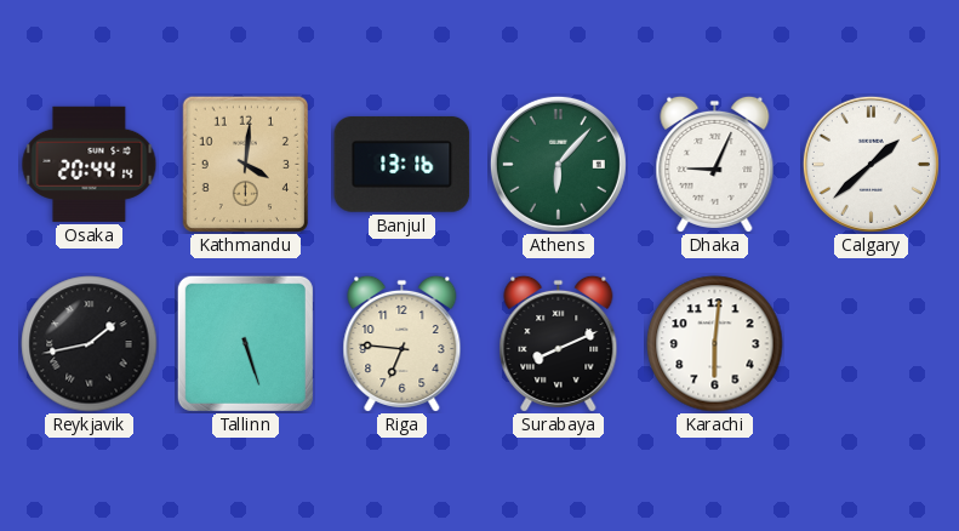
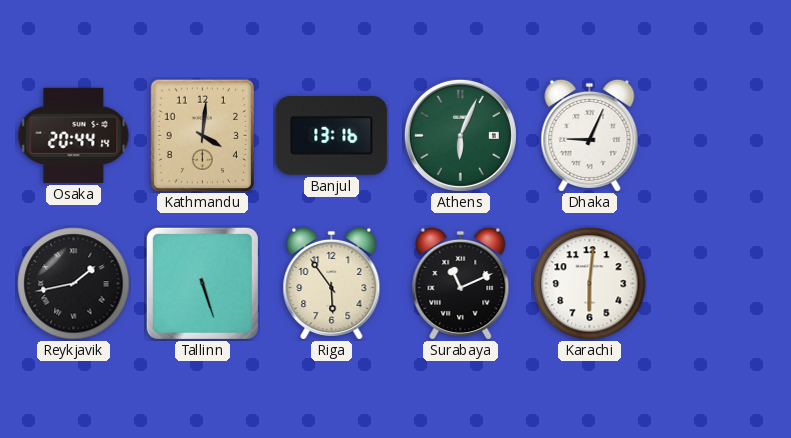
Athens: 6:07 -> 6:04
Calgary: 1:38 -> none
Riga: 6:46 -> 5:54
Surabaya: 8:11 -> 11:11
